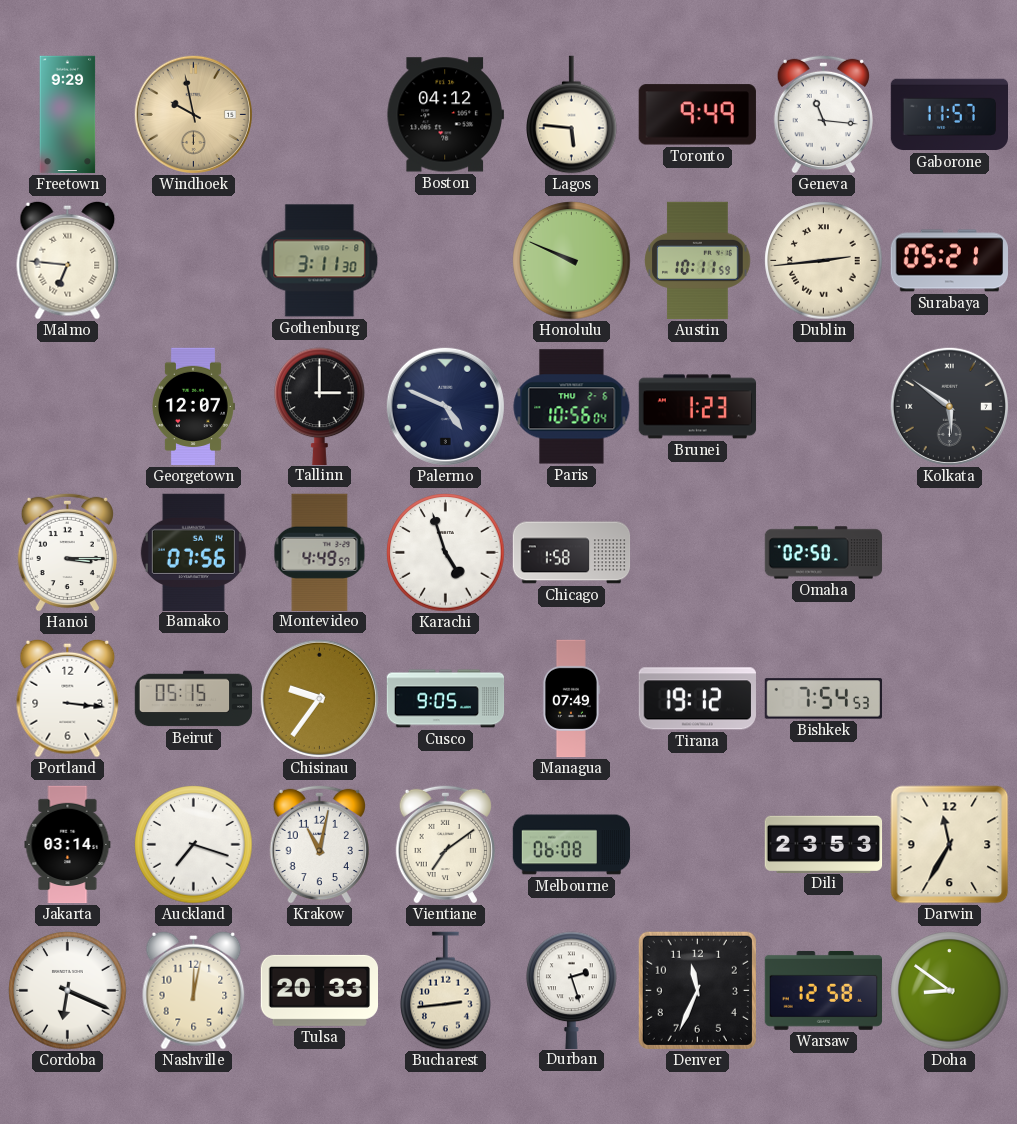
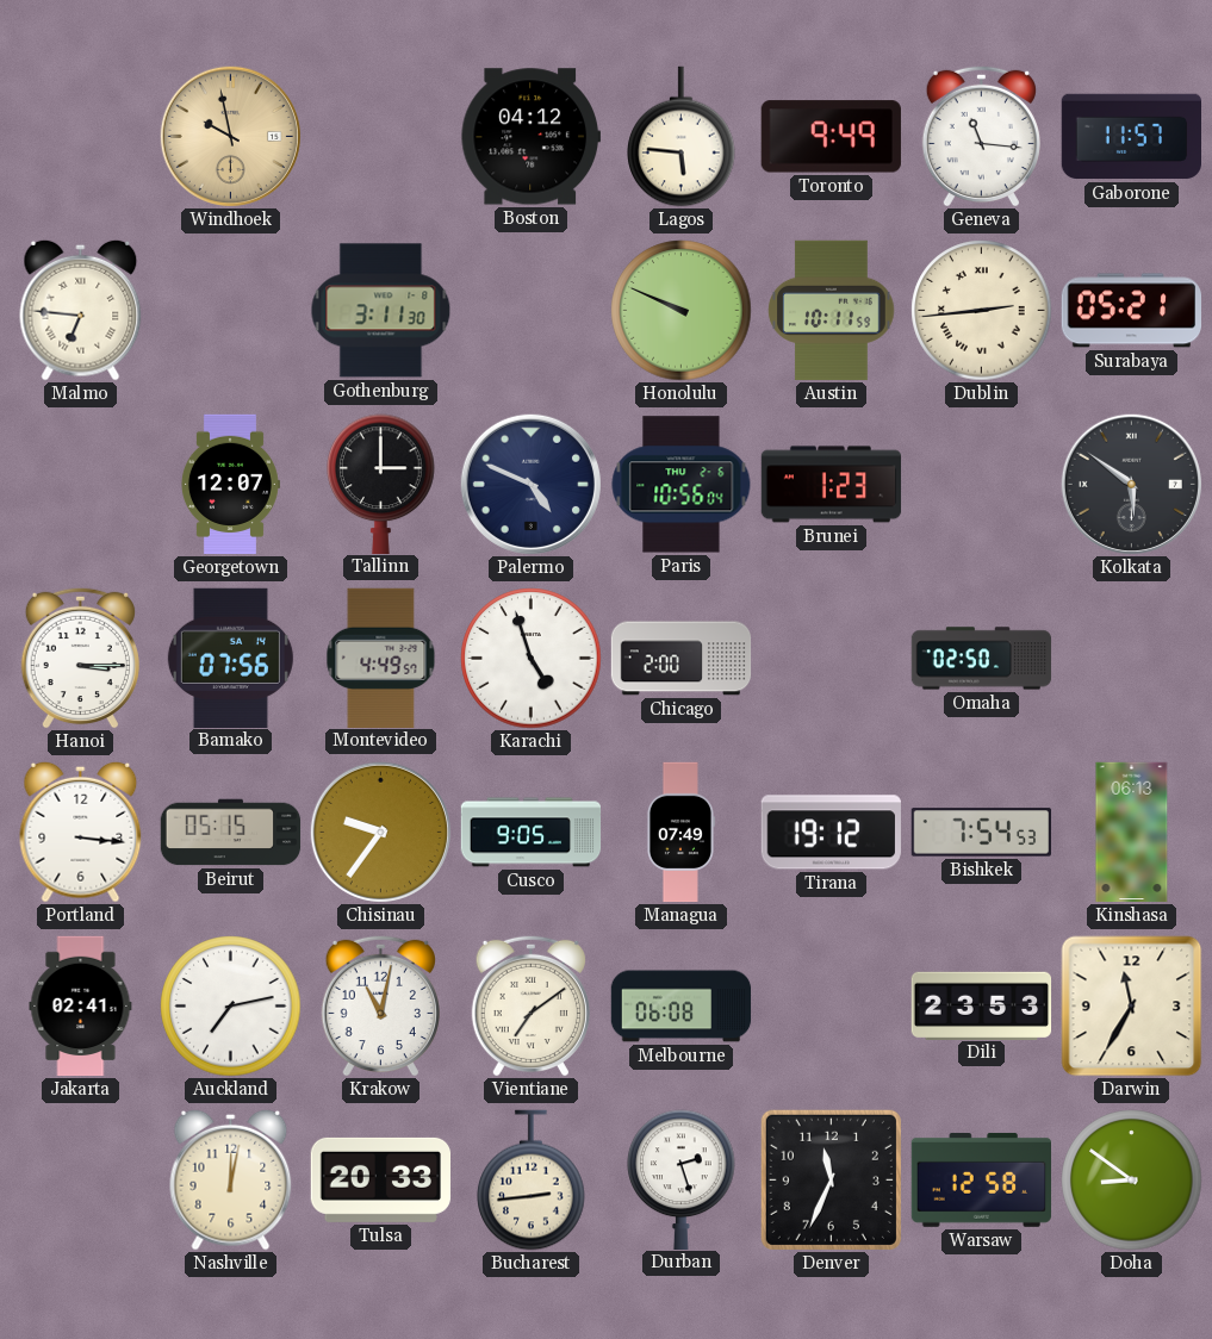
Freetown: 9:29 -> none
Chicago: 1:58 -> 2:00
Kinshasa: none -> 06:13
Jakarta: 03:14 -> 02:41
Auckland: 7:18 -> 7:13
Cordoba: 6:19 -> none
